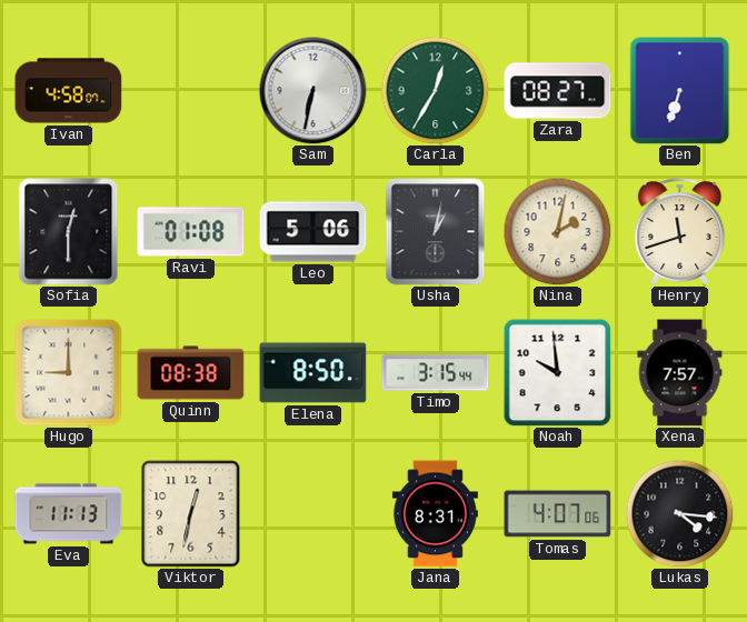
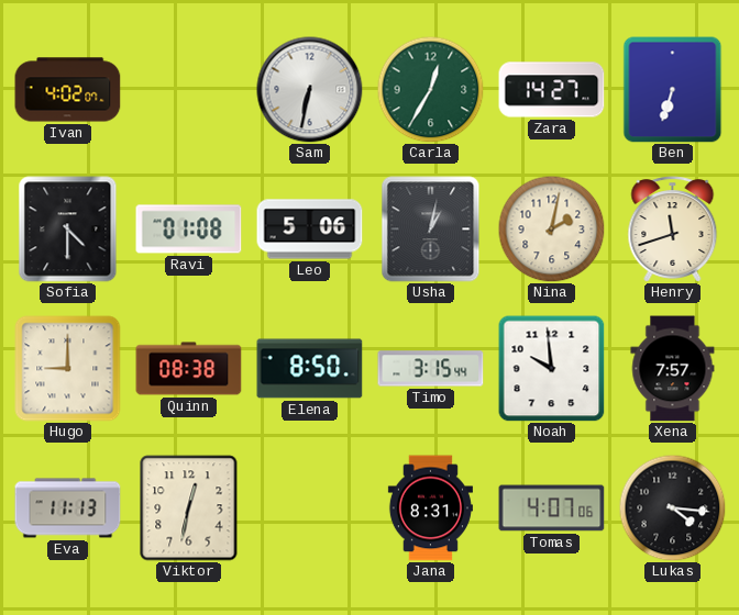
Ivan: 4:58 -> 4:02
Zara: 08:27 -> 14:27
Sofia: 12:30 -> 4:30
